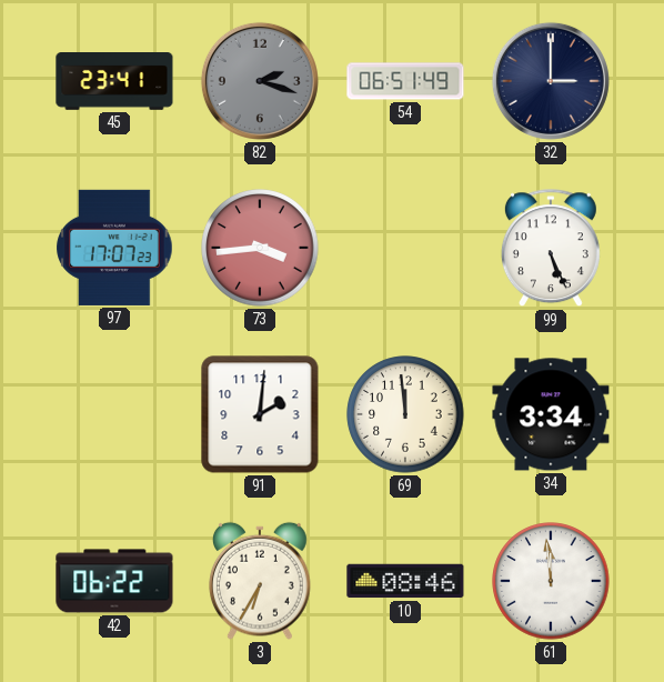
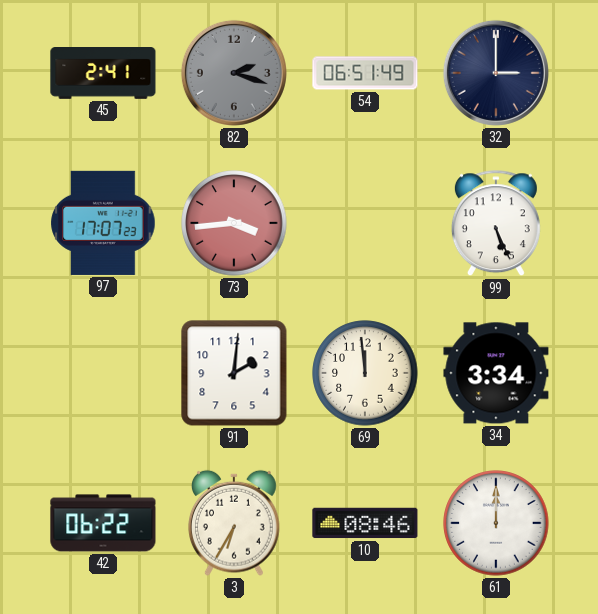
45: 23:41 -> 2:41
61: 11:59 -> 12:00
